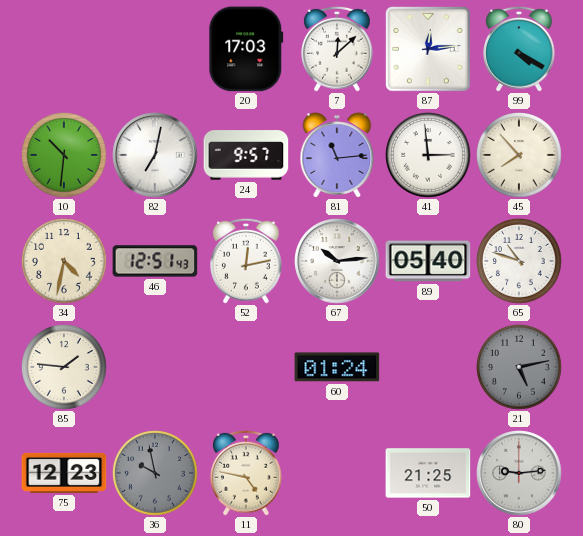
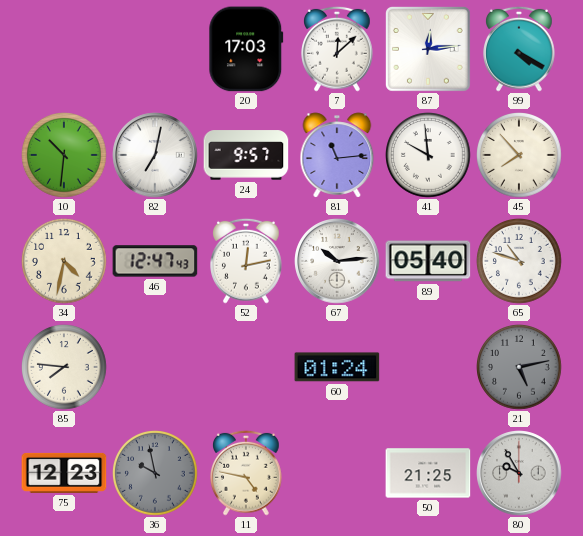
41: 2:59 -> 9:59
46: 12:51 -> 12:47
85: 1:46 -> 7:46
80: 9:14 -> 9:55
